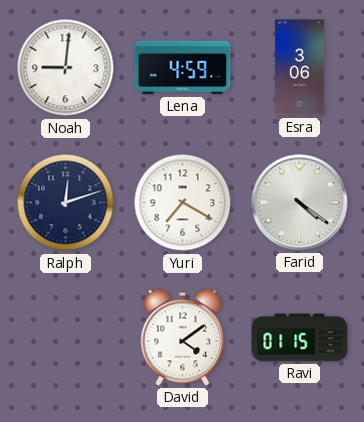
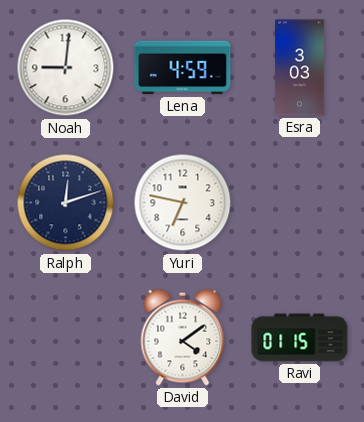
Esra: 3:06 -> 3:03
Yuri: 7:20 -> 6:47
Farid: 4:21 -> none
